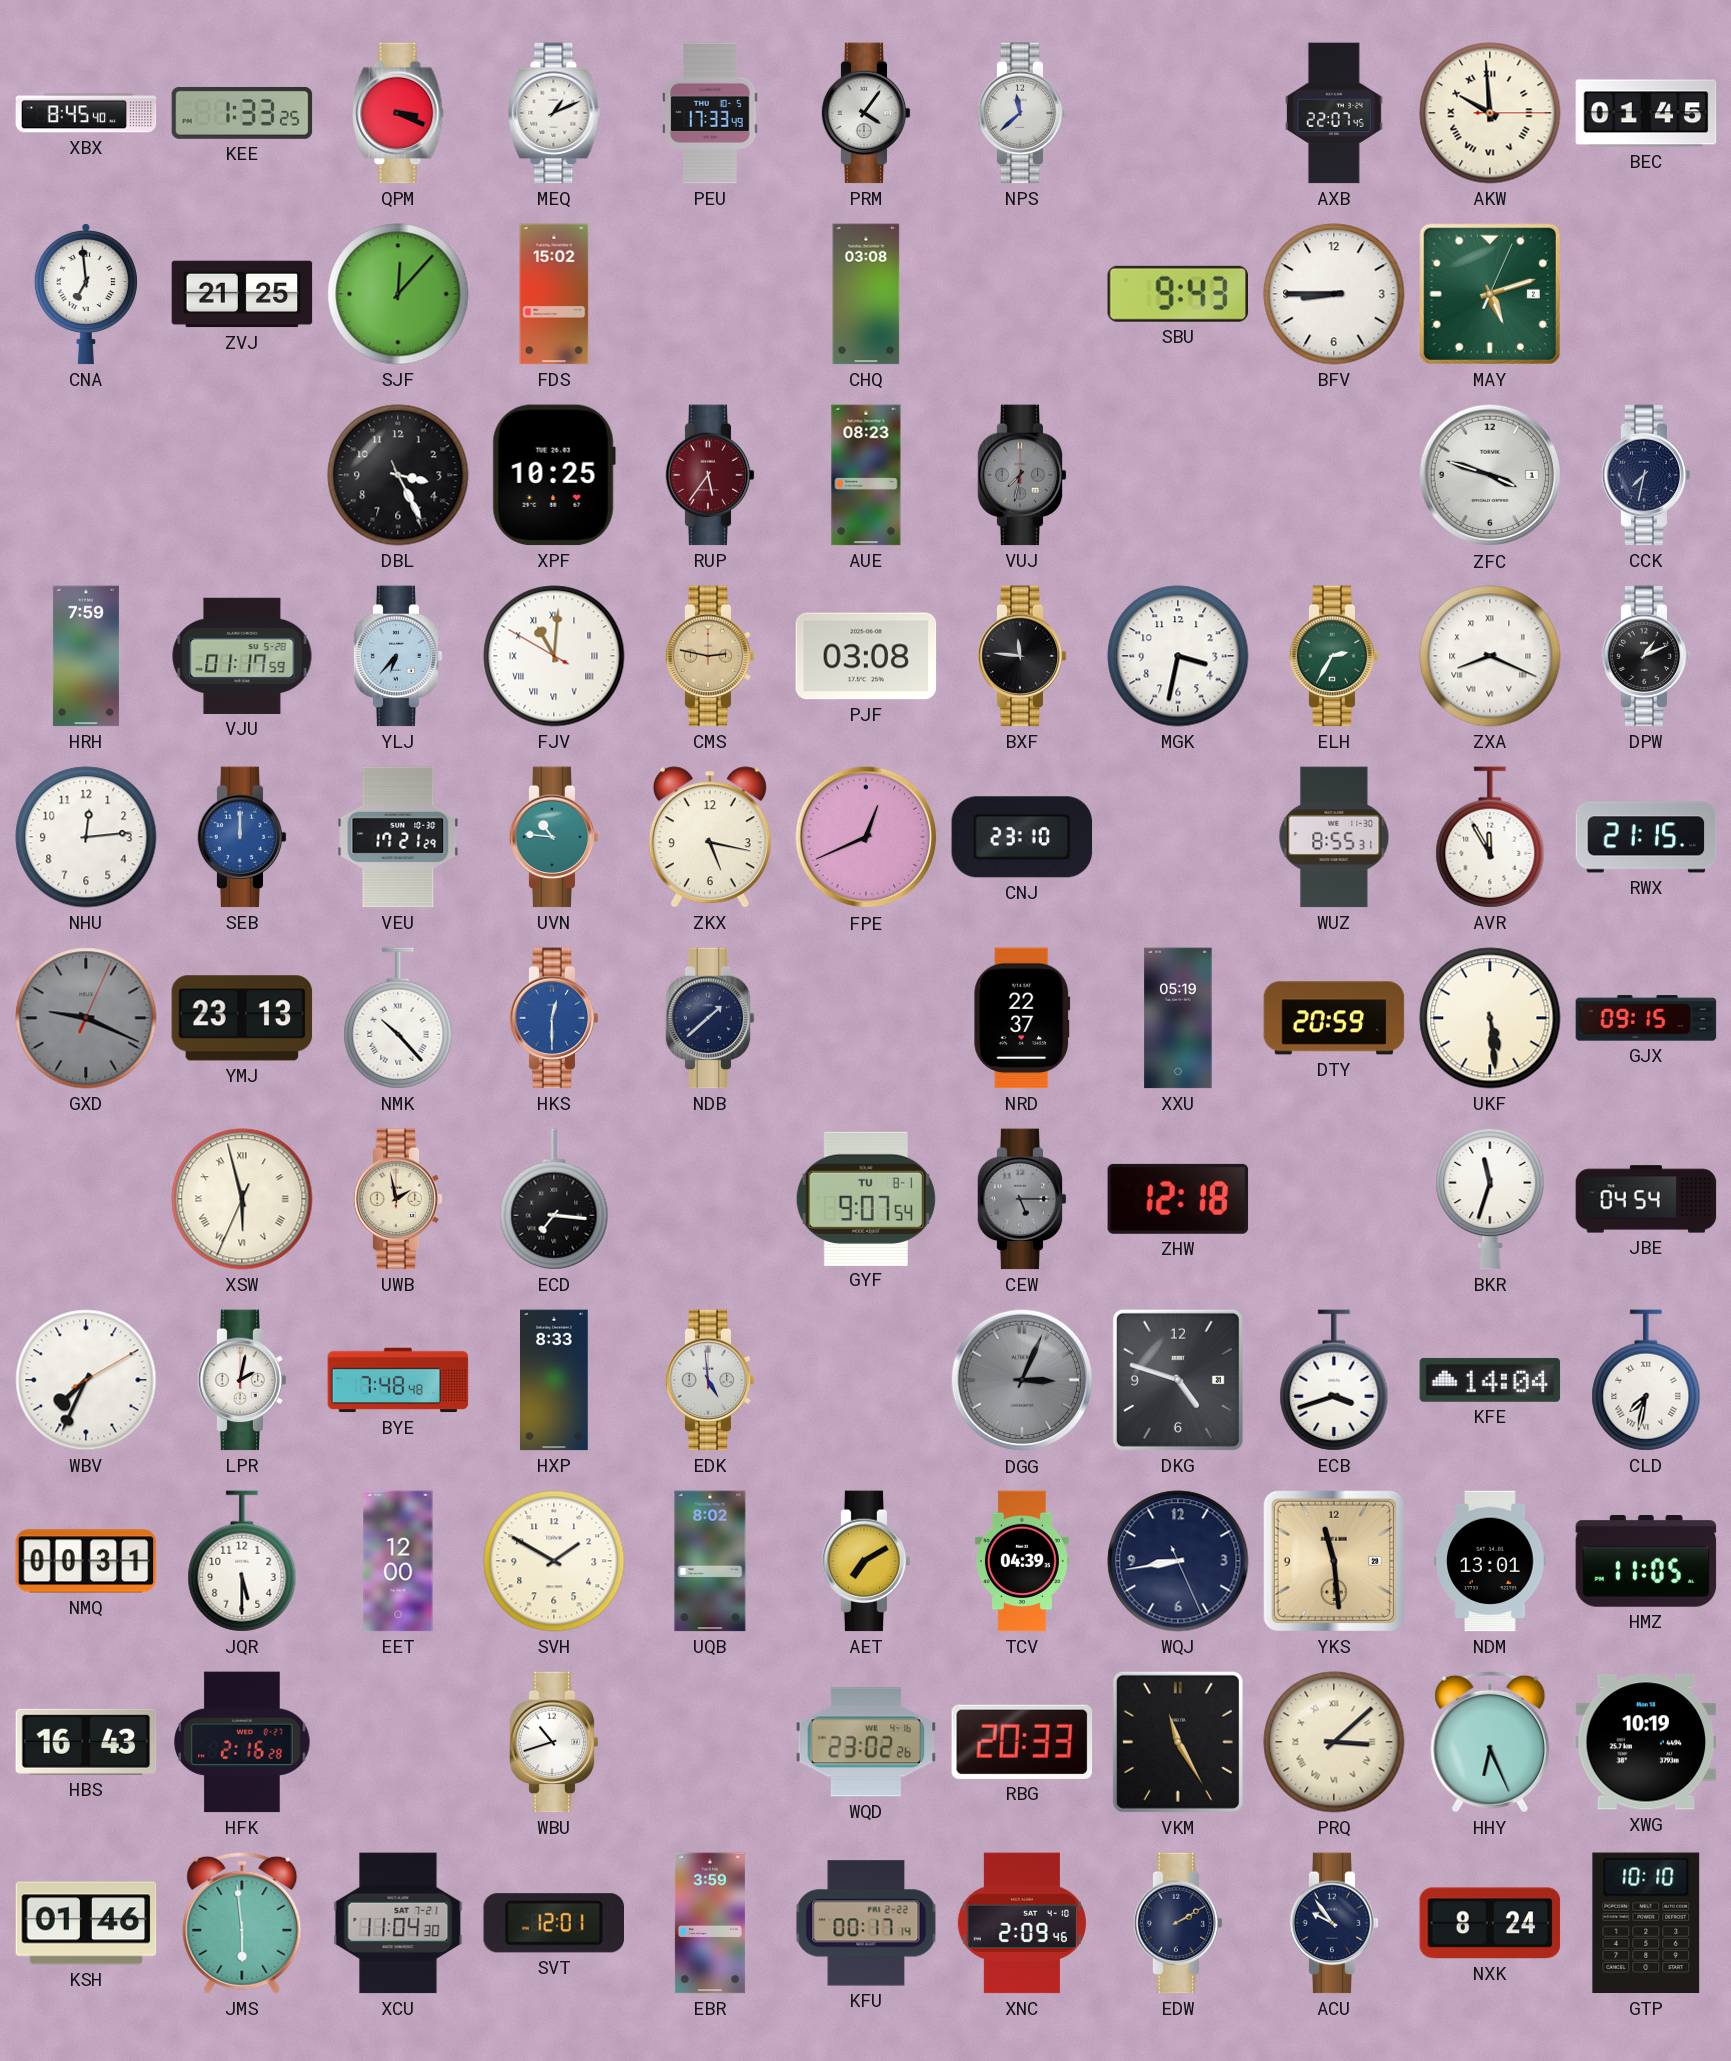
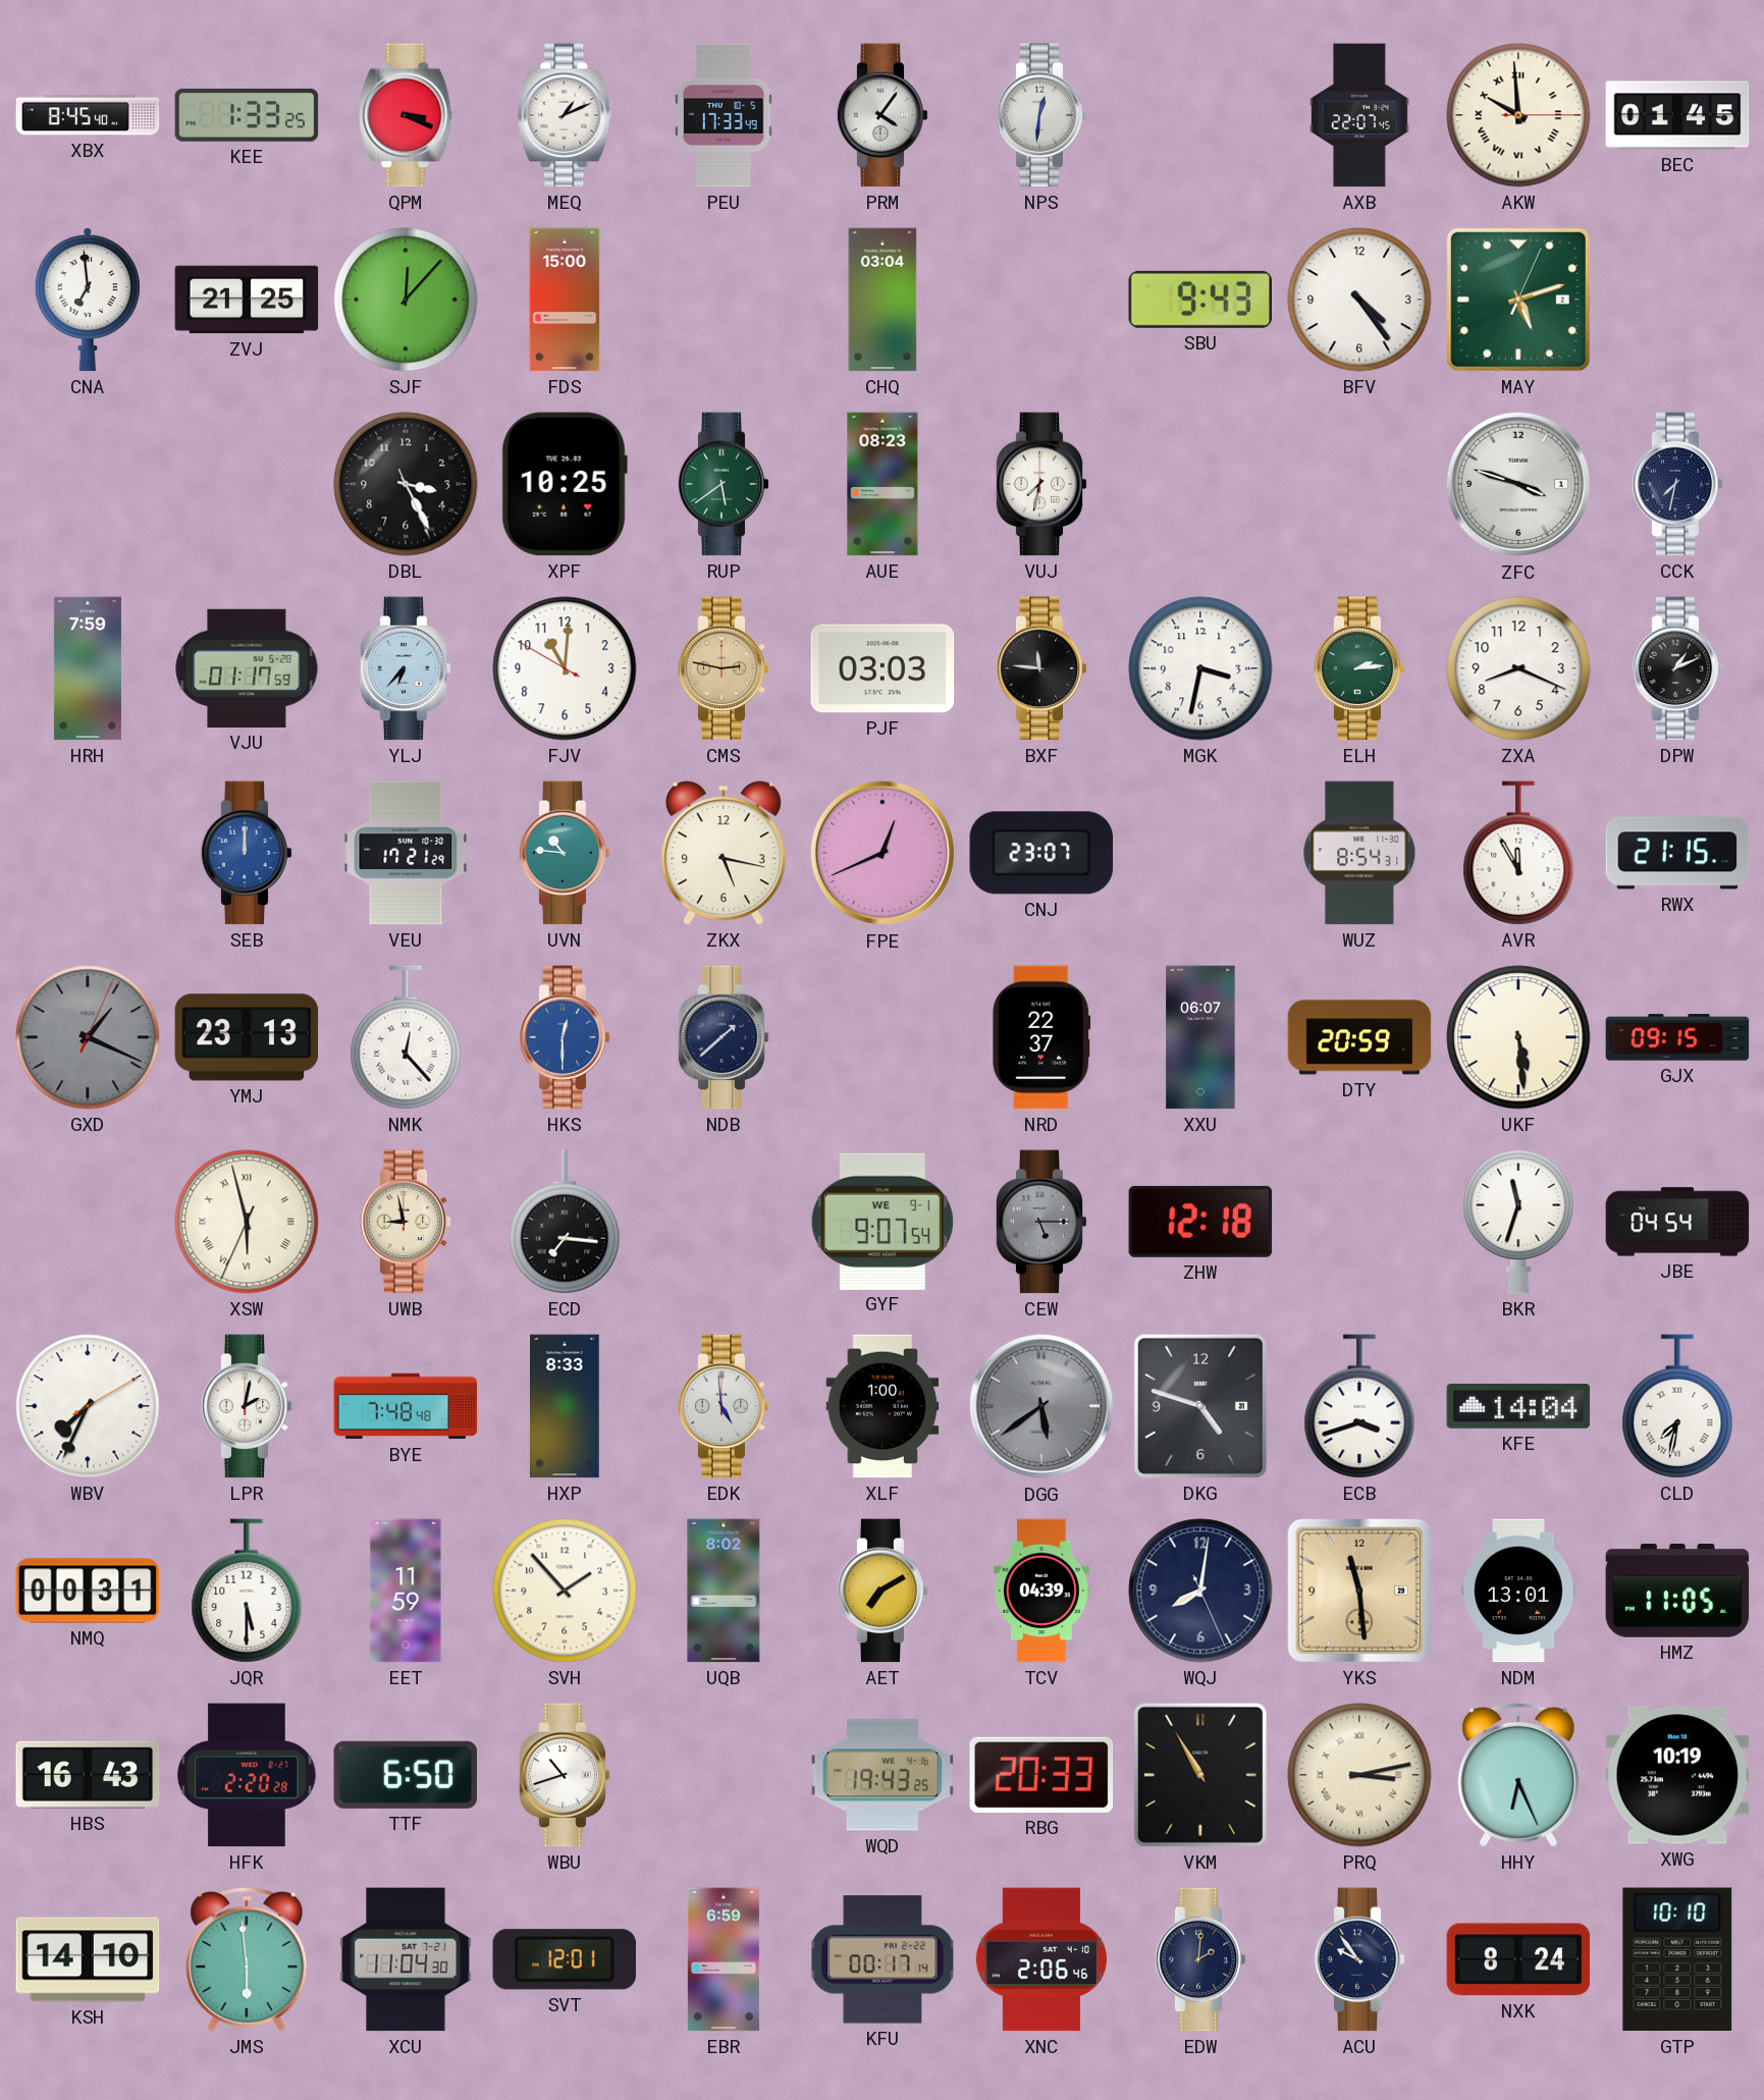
NPS: 11:38 -> 12:31
FDS: 15:02 -> 15:00
CHQ: 03:08 -> 03:04
BFV: 8:45 -> 4:24
RUP: 5:36 -> 5:39
RUP dial: burgundy -> green
VUJ dial: grey -> white
FJV numerals: Roman -> Arabic
PJF: 03:08 -> 03:03
ELH: 2:35 -> 2:14
ZXA numerals: Roman -> Arabic
NHU: 12:14 -> none
CNJ: 23:10 -> 23:07
WUZ: 8:55 -> 8:54
GXD: 9:19 -> 1:19
NMK: 10:23 -> 12:23
XXU: 05:19 -> 06:07
UWB: 1:58 -> 8:58
GYF date: TU 8-1 -> WE 9-1
XLF: none -> 1:00
DGG: 3:04 -> 5:39
EET: 12:00 -> 11:59
SVH: 1:50 -> 1:53
WQJ: 8:43 -> 8:01
HFK: 2:16 -> 2:20
TTF: none -> 6:50
WQD: 23:02 -> 19:43
VKM: 11:25 -> 10:55
PRQ: 3:08 -> 3:13
KSH: 01:46 -> 14:10
EBR: 3:59 -> 6:59
XNC: 2:09 -> 2:06
EDW: 2:10 -> 2:01
